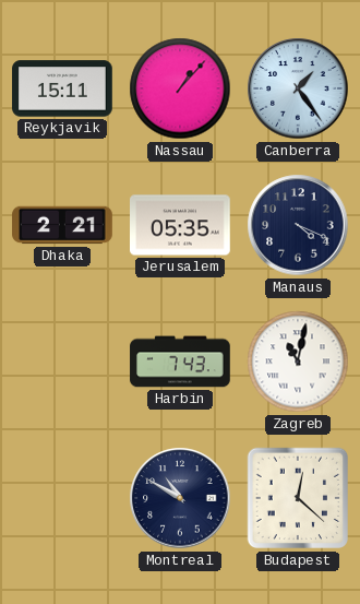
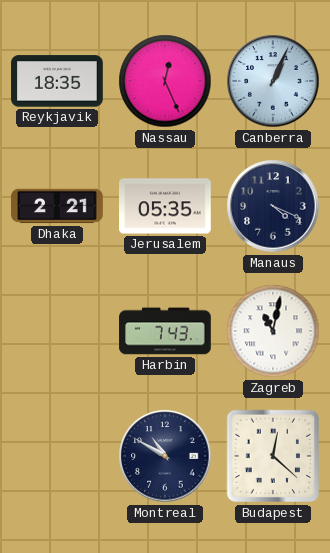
Reykjavik: 15:11 -> 18:35
Nassau: 1:07 -> 12:26
Canberra: 1:24 -> 1:04
